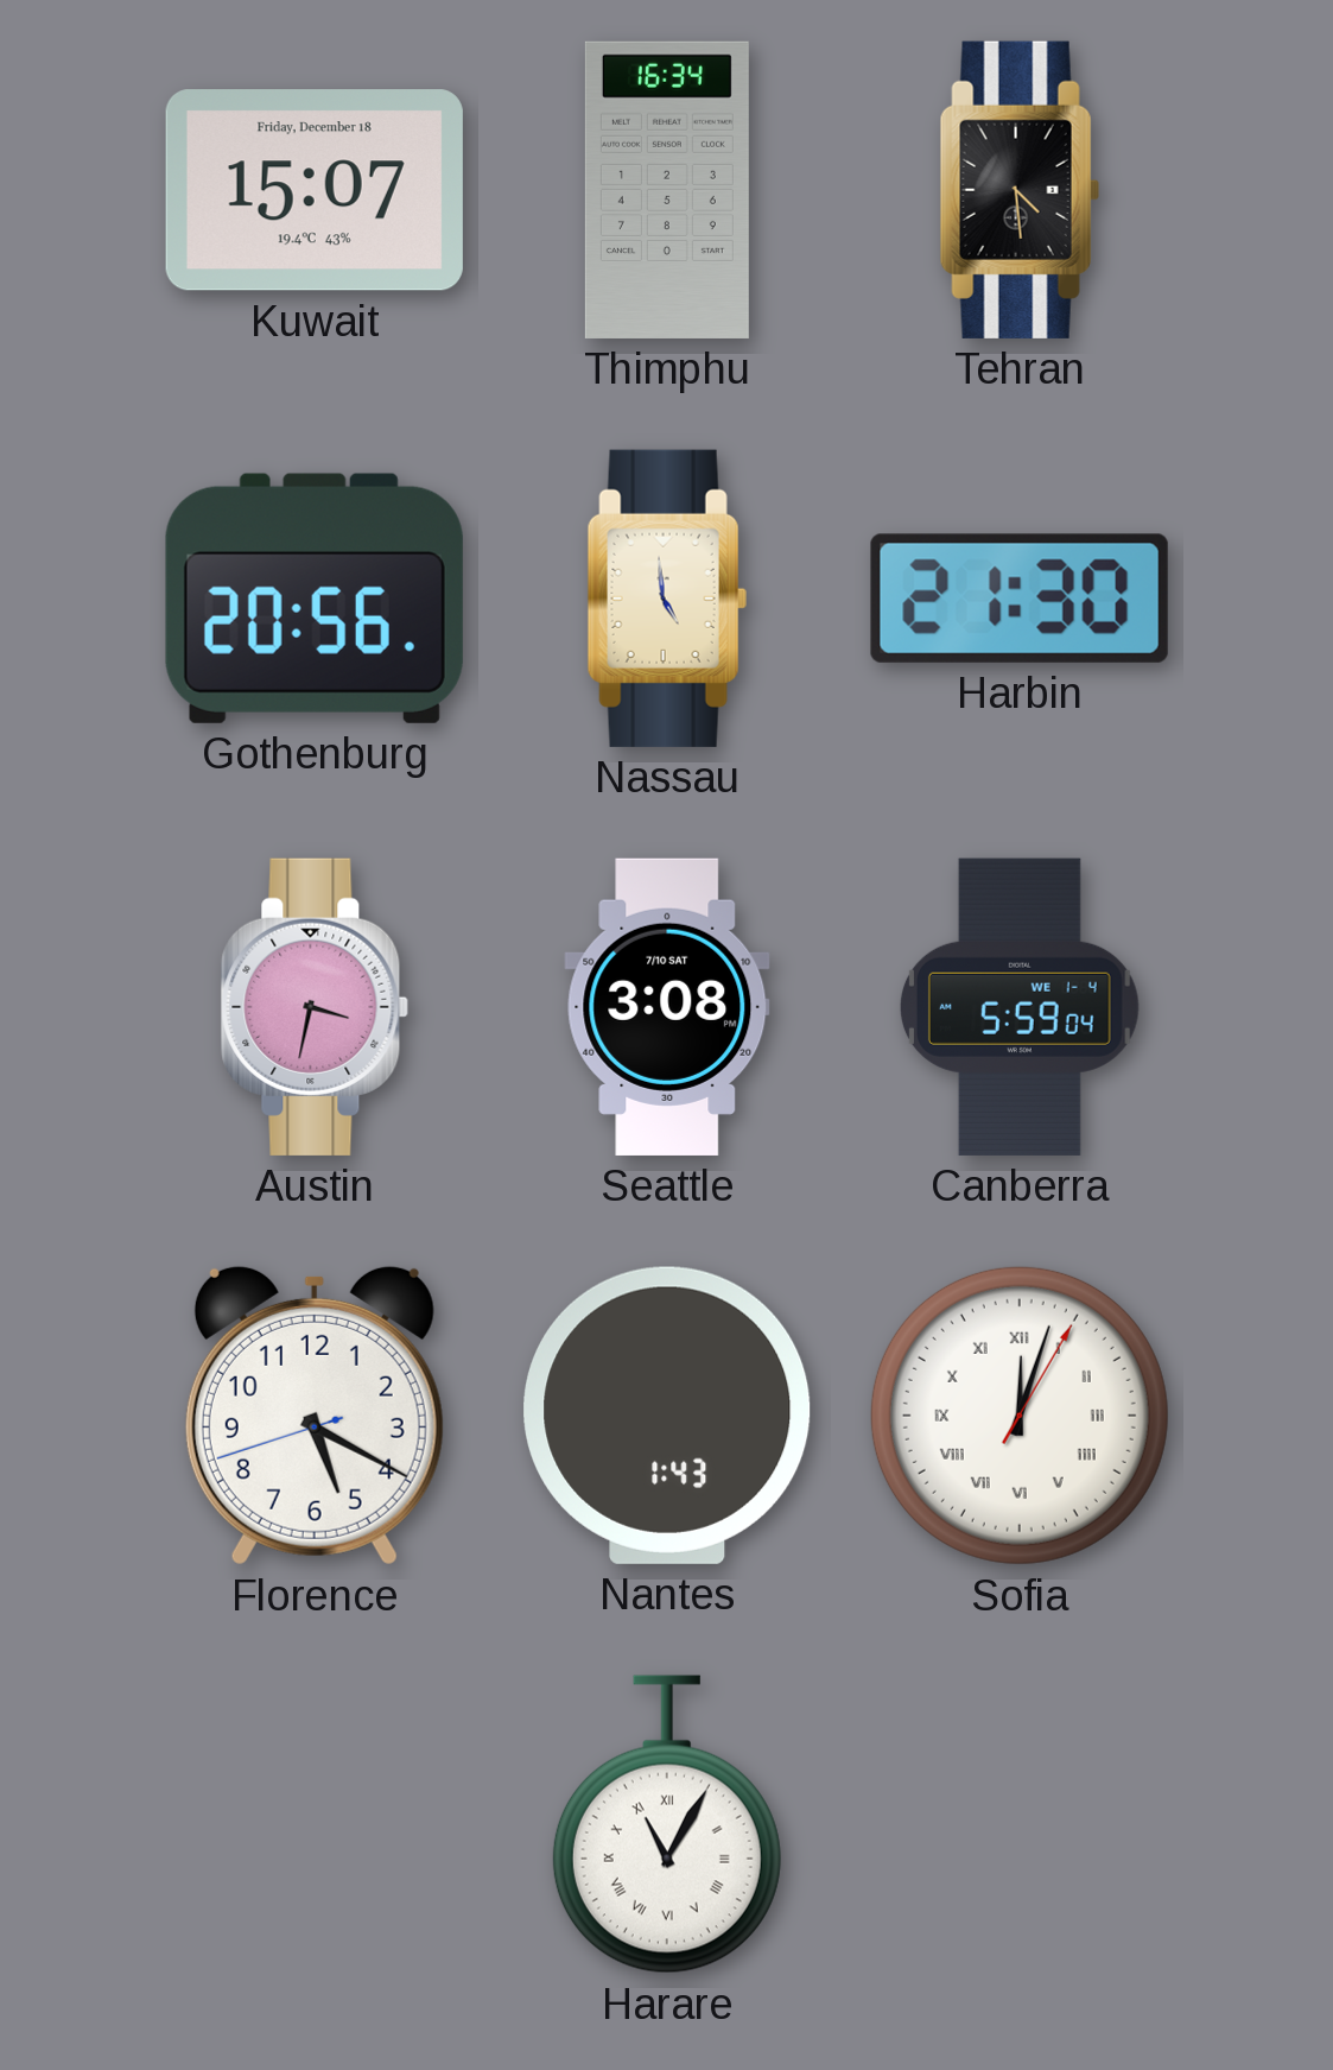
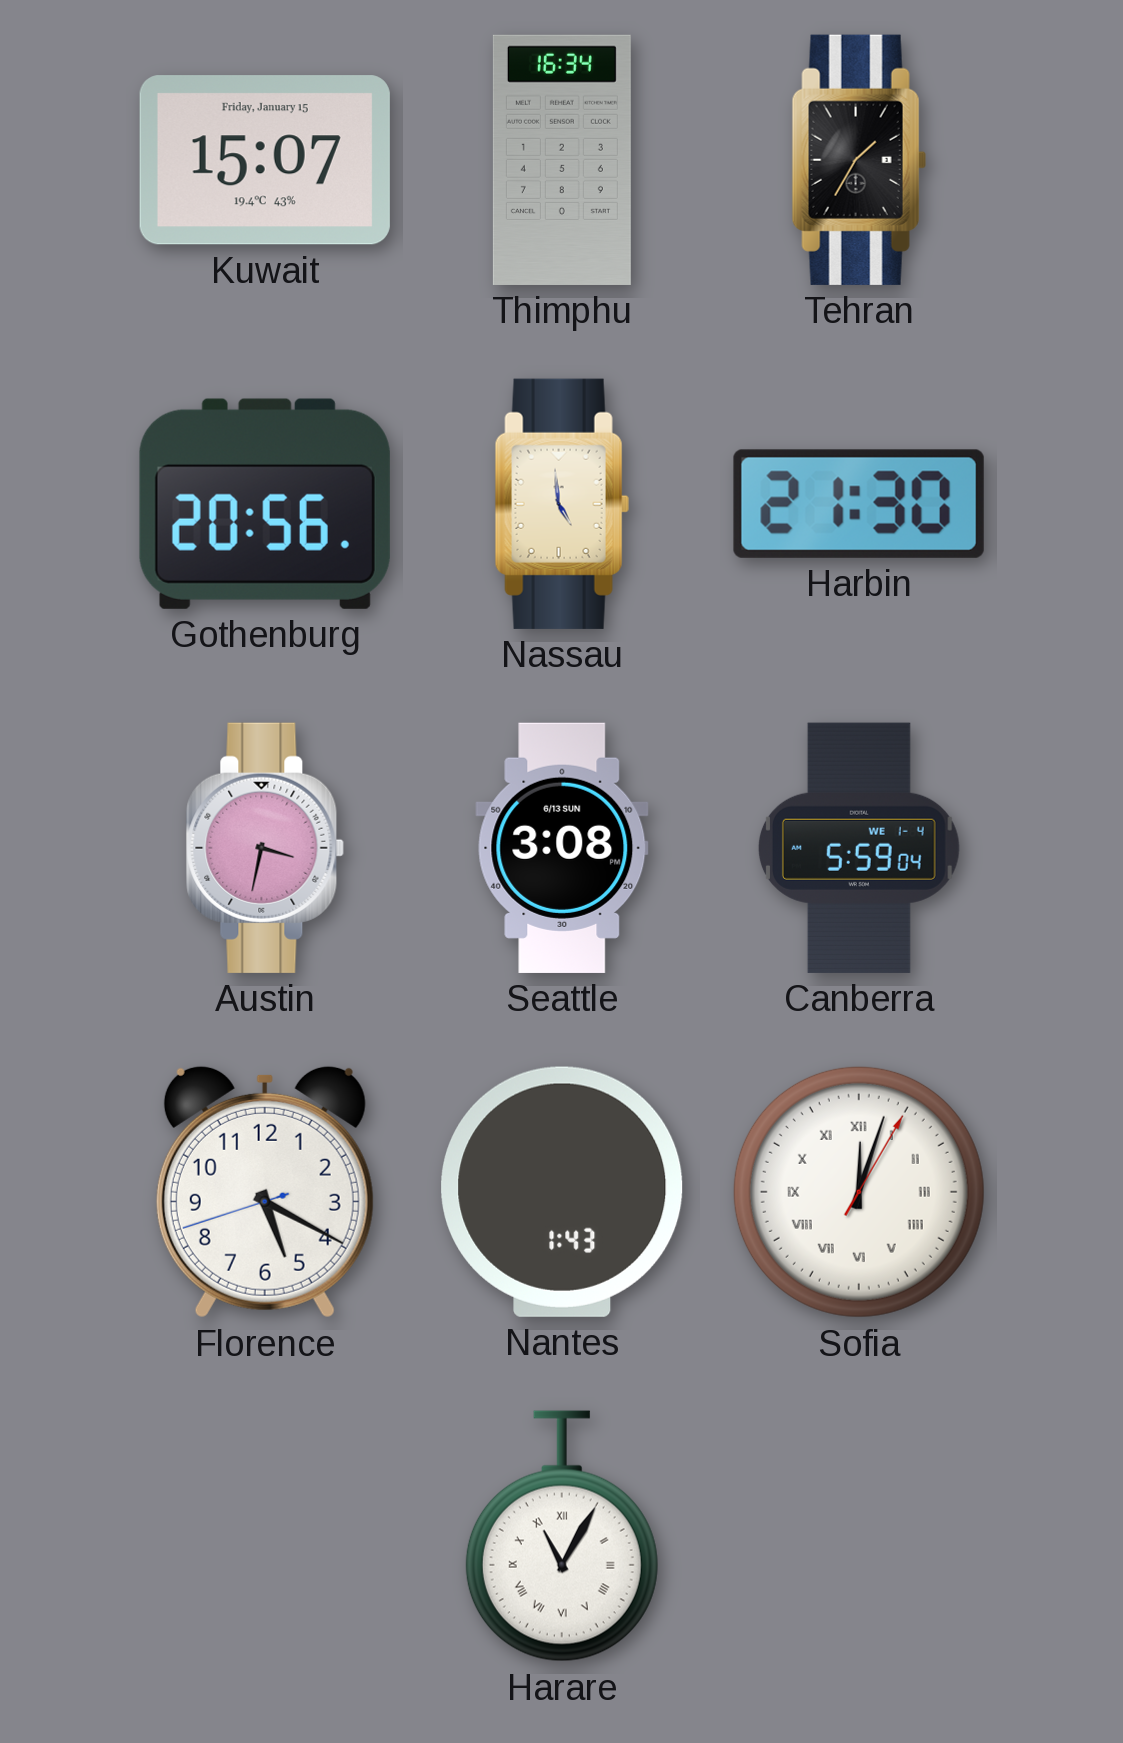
Kuwait date: Friday, December 18 -> Friday, January 15
Tehran: 4:29 -> 1:35
Seattle date: 7/10 SAT -> 6/13 SUN
